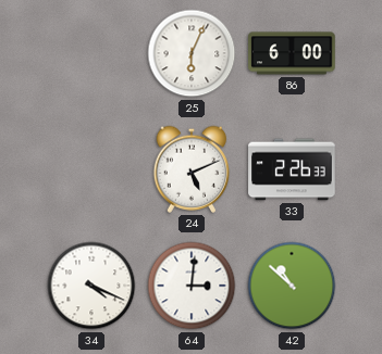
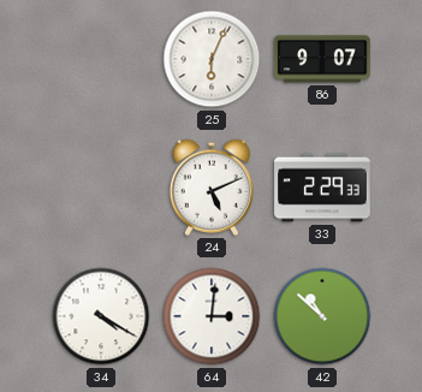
86: 6:00 -> 9:07
33: 2:26 -> 2:29
34: 4:19 -> 4:20
